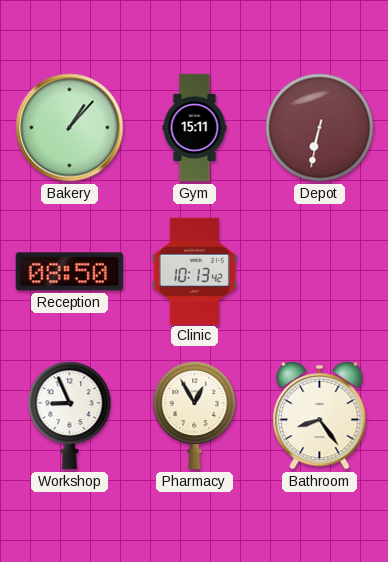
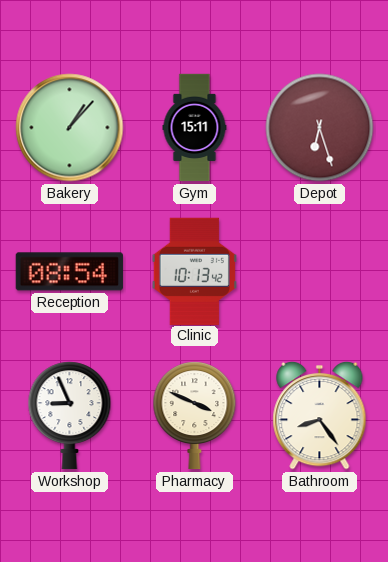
Depot: 6:32 -> 6:27
Reception: 08:50 -> 08:54
Pharmacy: 12:55 -> 3:49
